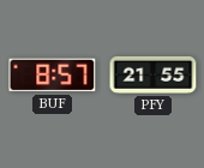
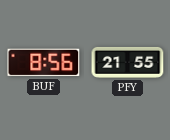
BUF: 8:57 -> 8:56
